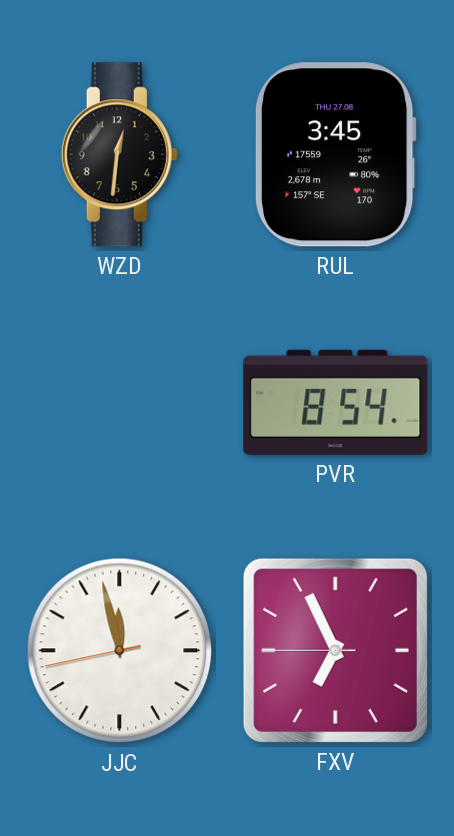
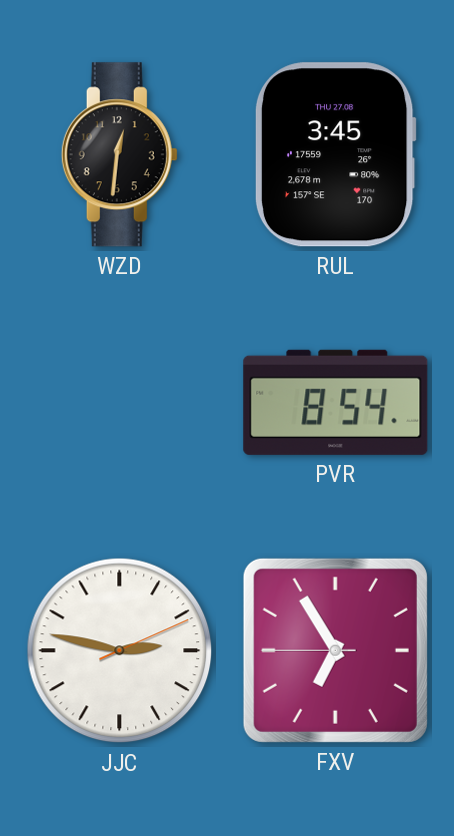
JJC: 11:57 -> 2:47
FXV: 6:55 -> 6:54
